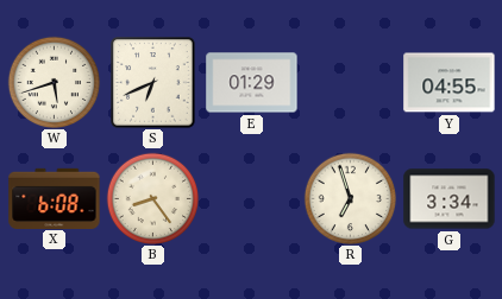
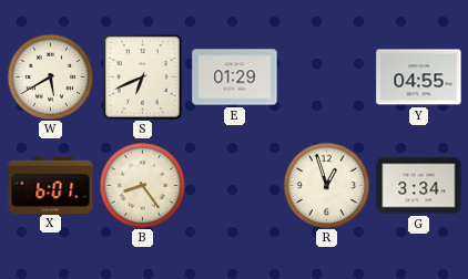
W: 5:42 -> 5:40
X: 6:08 -> 6:01
R: 6:57 -> 12:57
